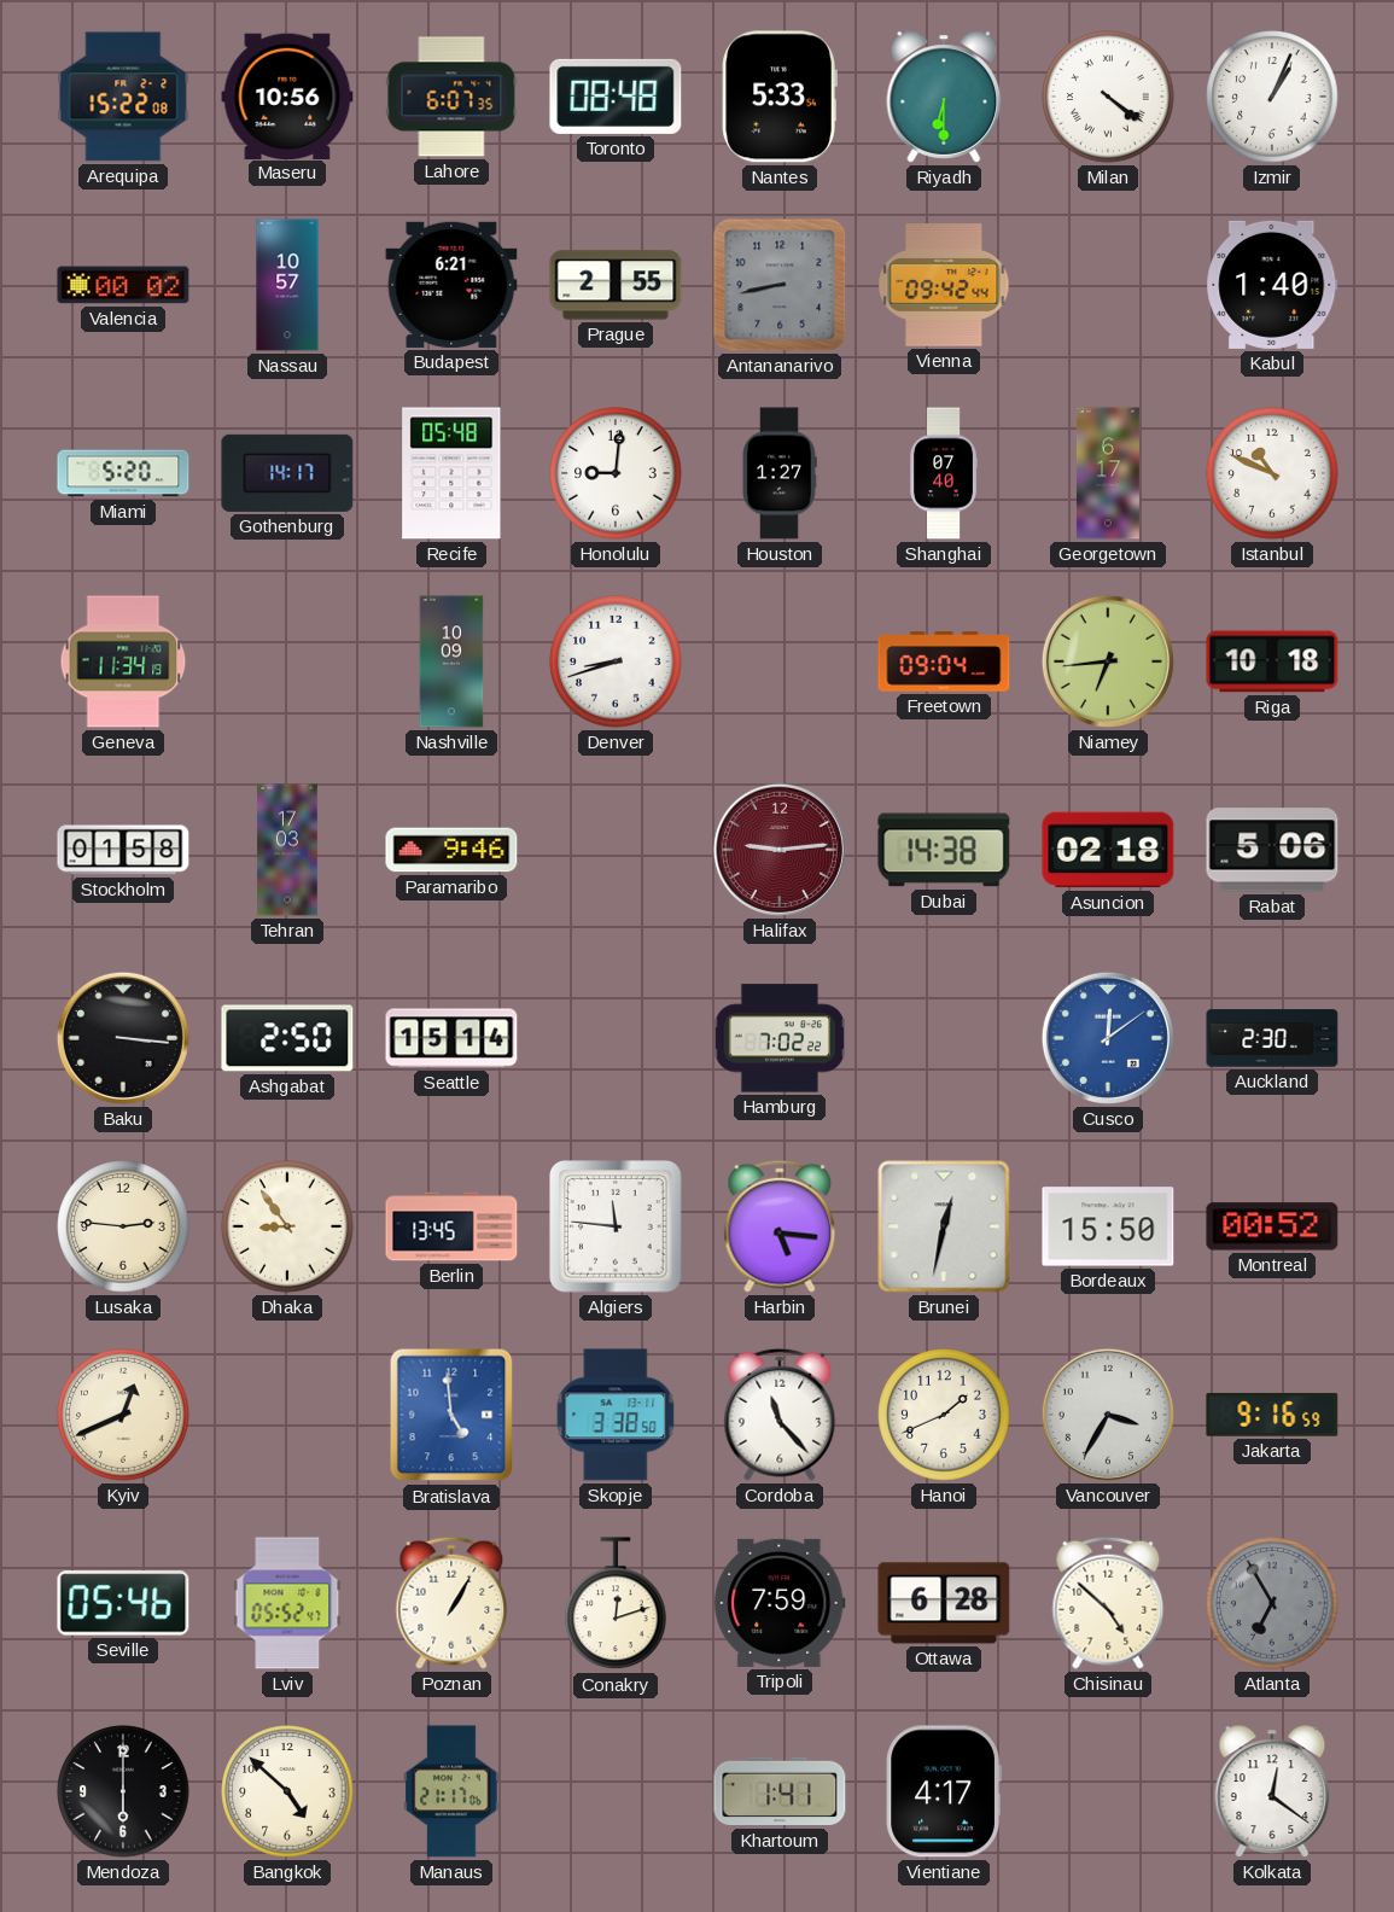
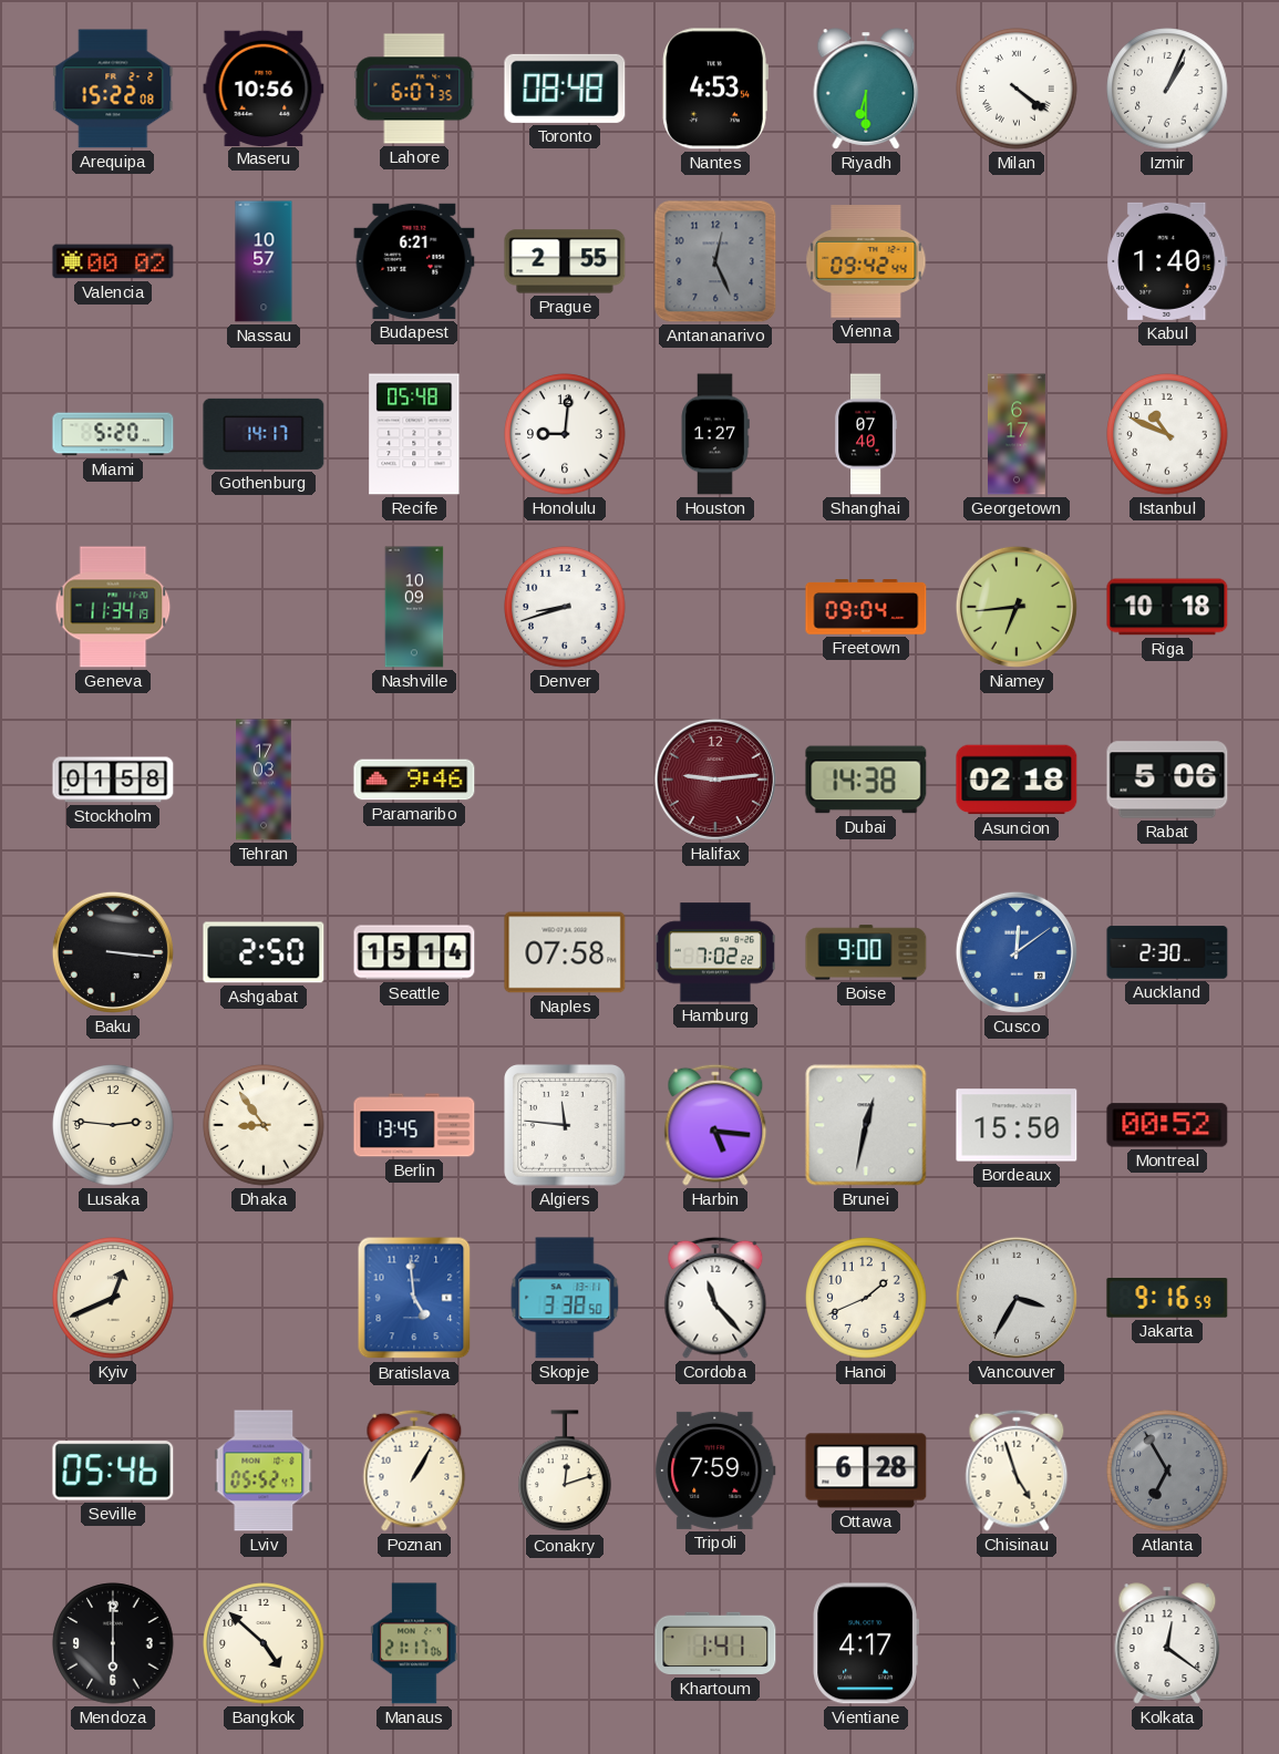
Nantes: 5:33 -> 4:53
Antananarivo: 8:43 -> 12:26
Naples: none -> 07:58
Boise: none -> 9:00
Chisinau: 4:52 -> 4:57
